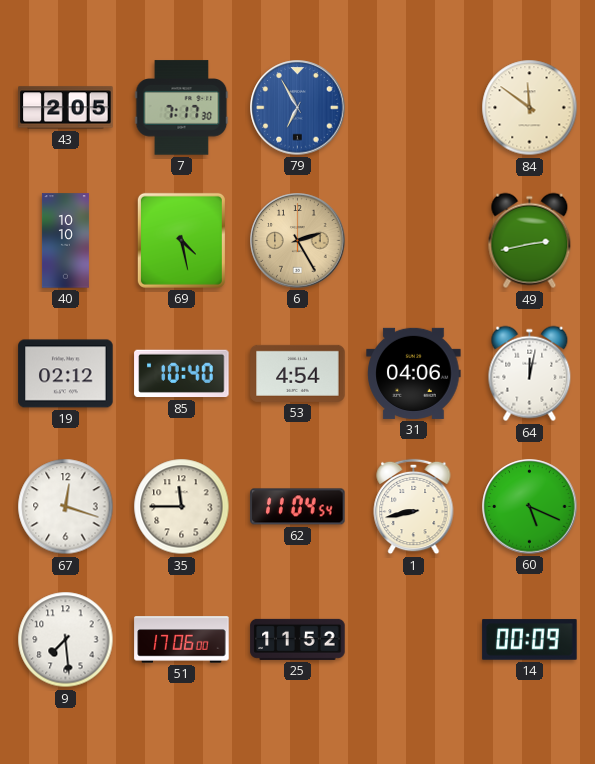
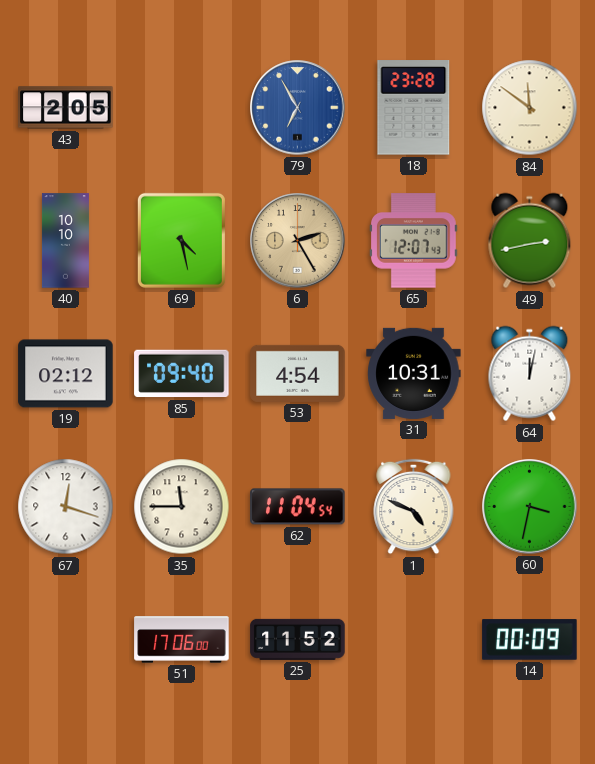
7: 7:17 -> none
18: none -> 23:28
65: none -> 12:07
85: 10:40 -> 09:40
31: 04:06 -> 10:31
1: 8:43 -> 4:49
60: 5:19 -> 3:32
9: 7:29 -> none
